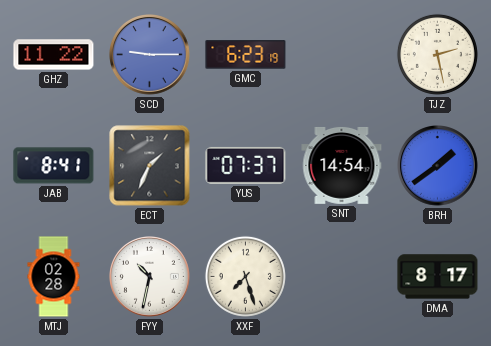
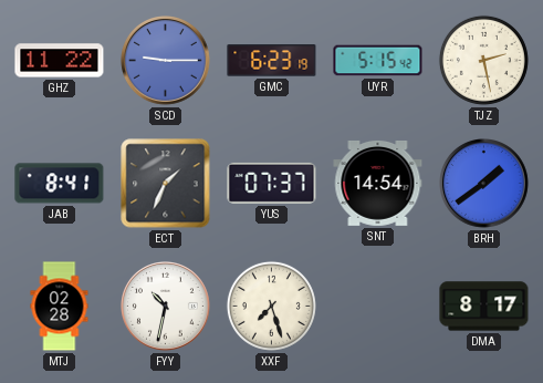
UYR: none -> 5:15
